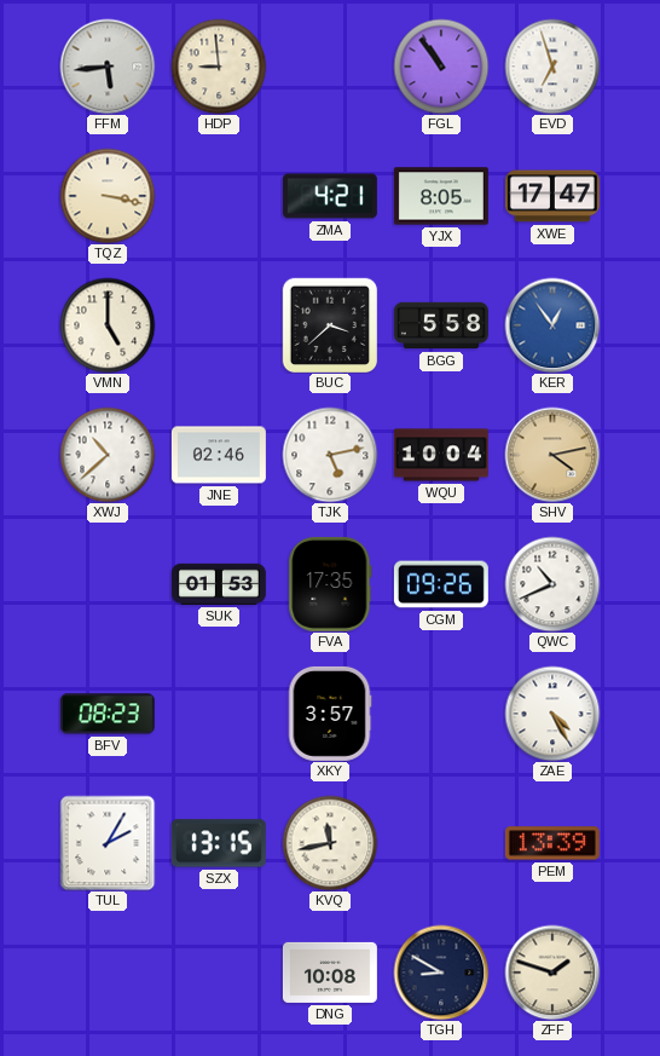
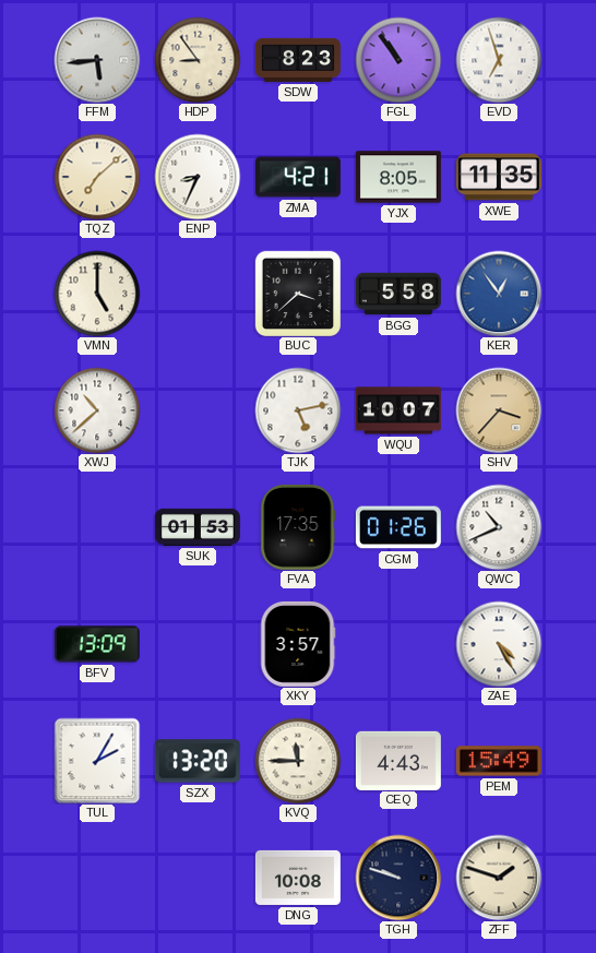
HDP: 8:59 -> 8:54
SDW: none -> 8:23
TQZ: 3:17 -> 7:08
ENP: none -> 8:34
XWE: 17:47 -> 11:35
JNE: 02:46 -> none
WQU: 10:04 -> 10:07
SHV: 4:13 -> 3:37
CGM: 09:26 -> 01:26
BFV: 08:23 -> 13:09
SZX: 13:15 -> 13:20
KVQ: 11:43 -> 11:45
CEQ: none -> 4:43
PEM: 13:39 -> 15:49
TGH: 8:50 -> 9:48
